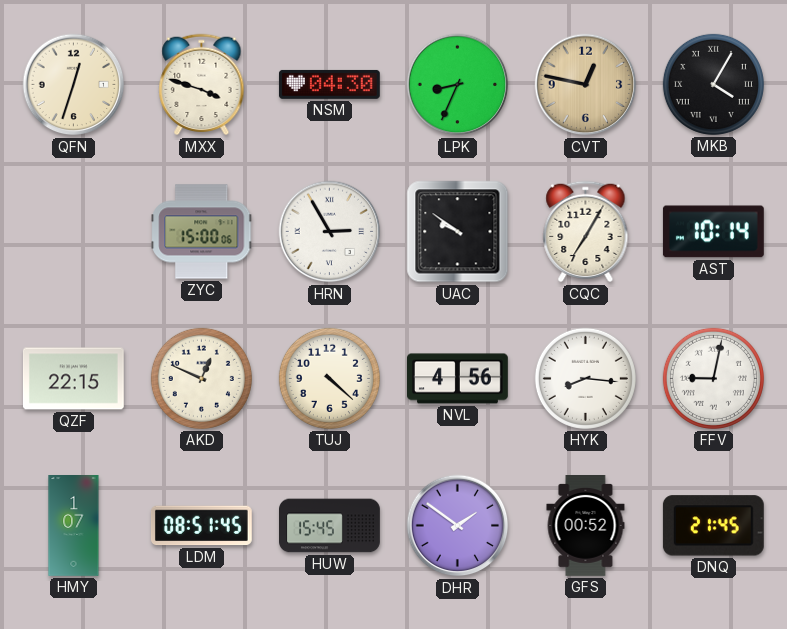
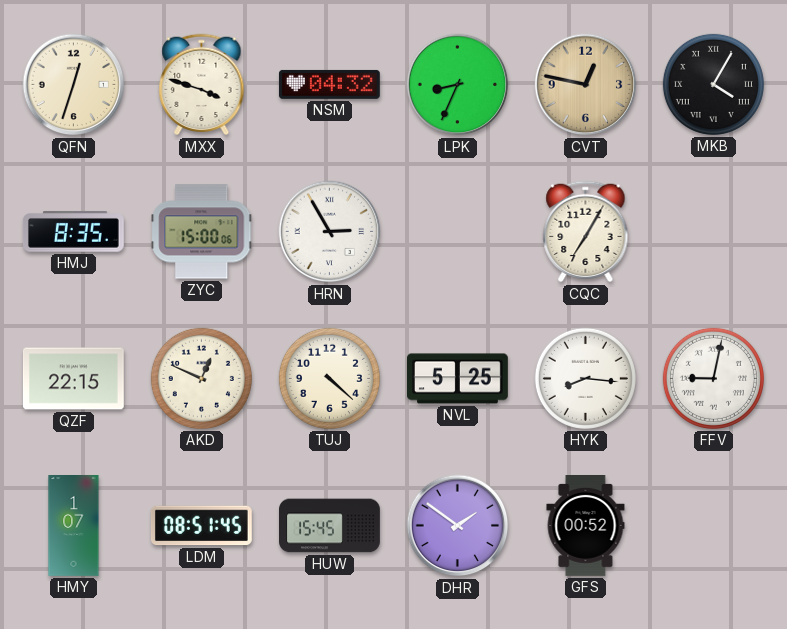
NSM: 04:30 -> 04:32
HMJ: none -> 8:35
UAC: 9:51 -> none
AST: 10:14 -> none
NVL: 4:56 -> 5:25
DNQ: 21:45 -> none
